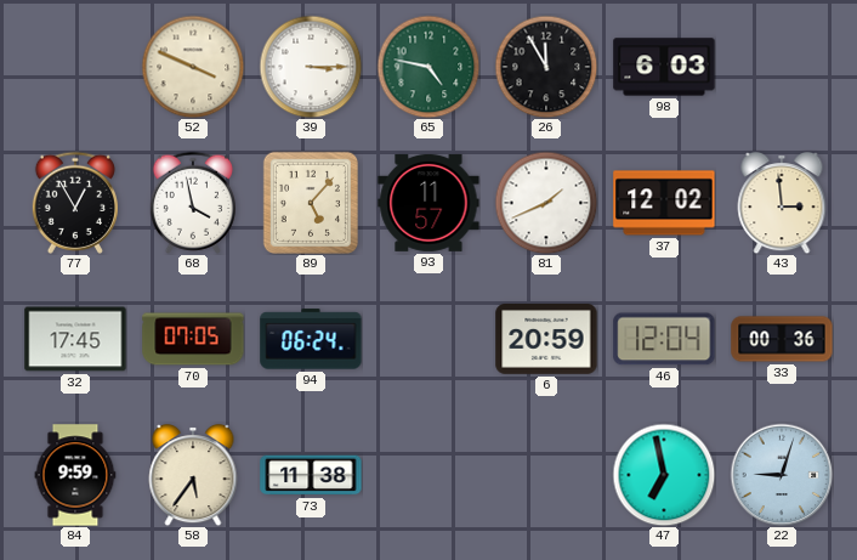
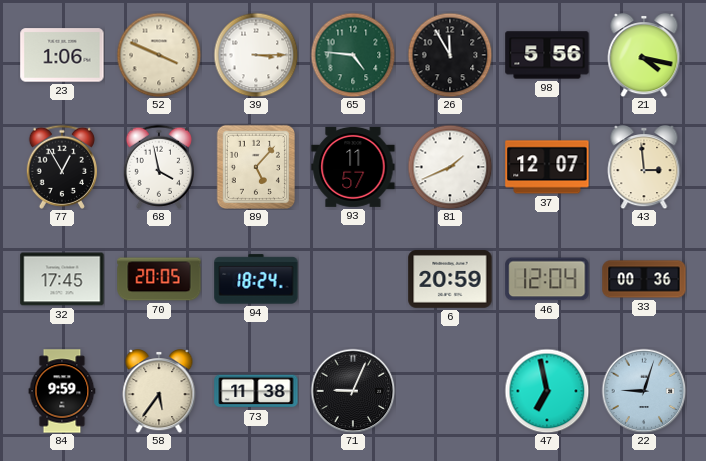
23: none -> 1:06
65: 4:47 -> 4:46
98: 6:03 -> 5:56
21: none -> 4:17
37: 12:02 -> 12:07
70: 07:05 -> 20:05
94: 06:24 -> 18:24
71: none -> 9:04
